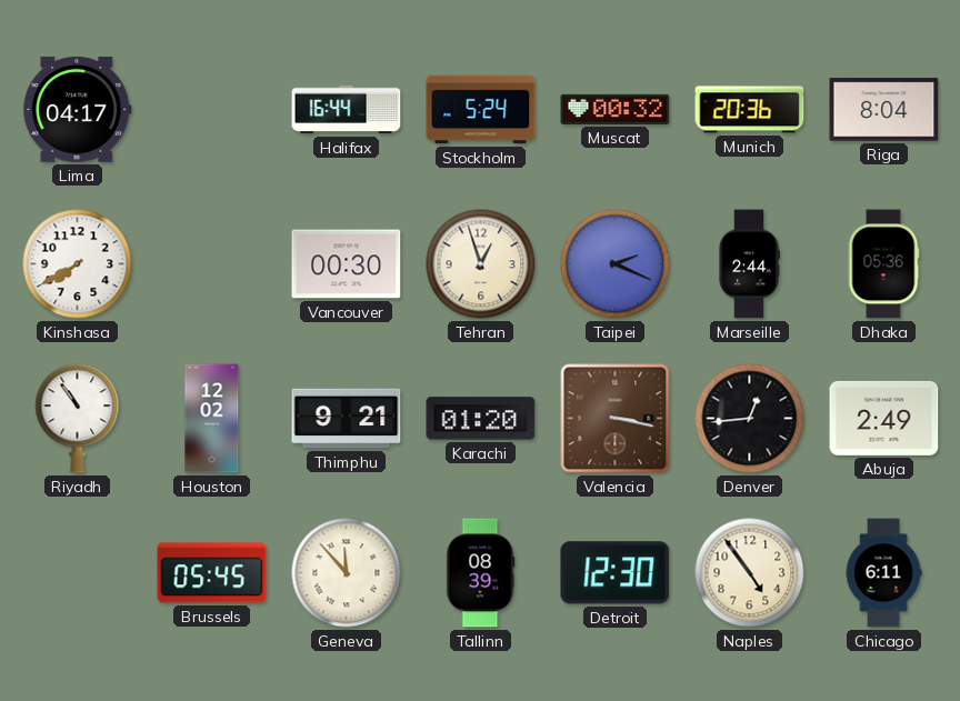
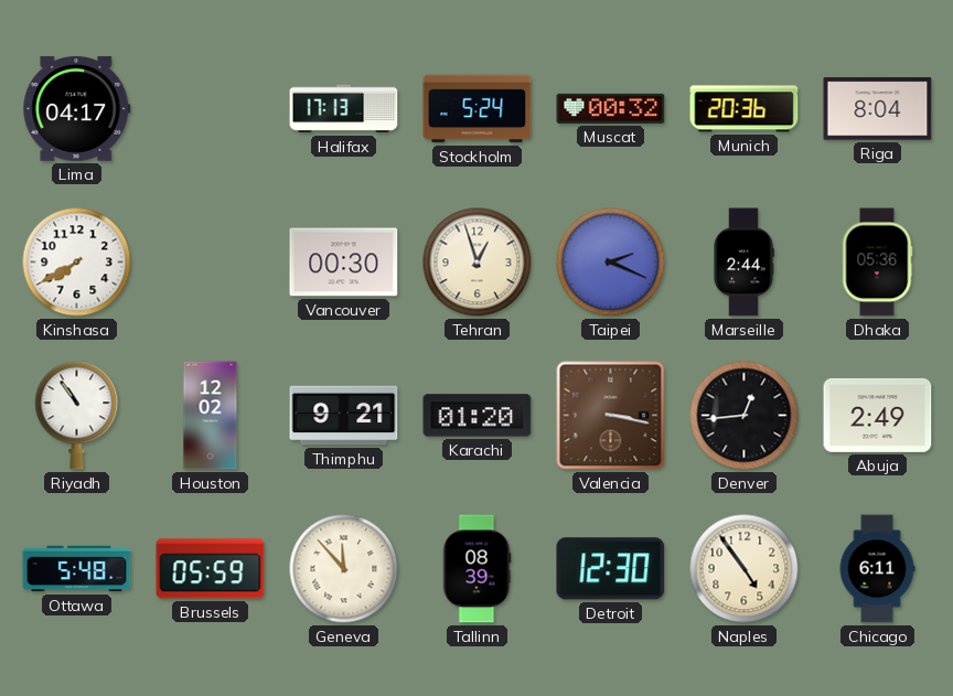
Halifax: 16:44 -> 17:13
Ottawa: none -> 5:48
Brussels: 05:45 -> 05:59
